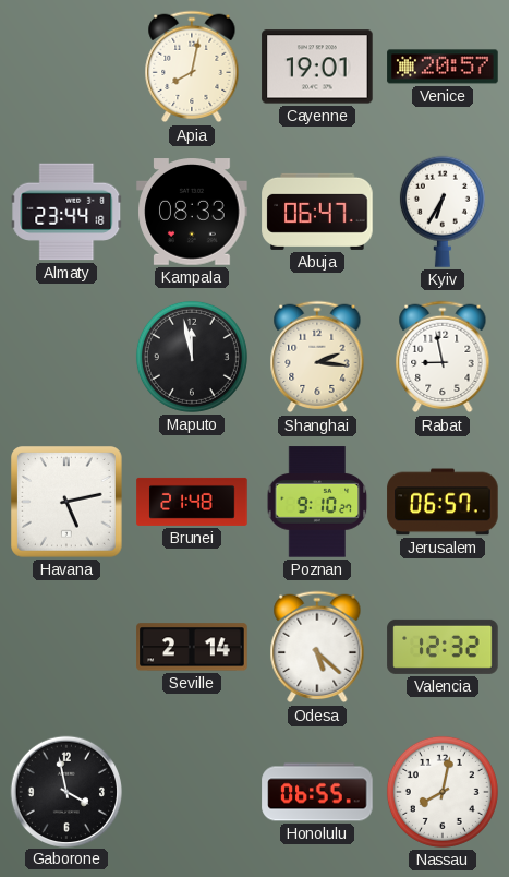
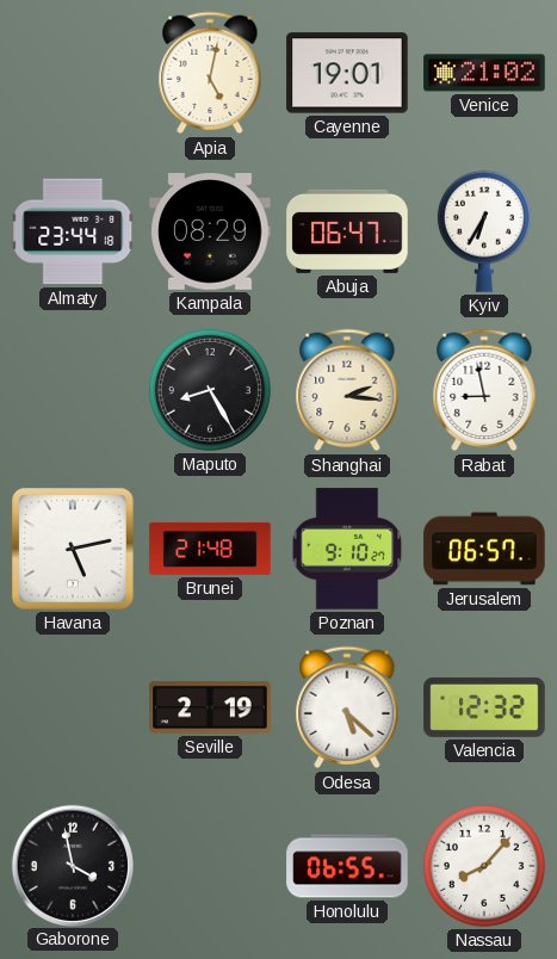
Apia: 8:02 -> 5:02
Venice: 20:57 -> 21:02
Kampala: 08:33 -> 08:29
Maputo: 11:58 -> 8:25
Seville: 2:14 -> 2:19
Nassau: 8:02 -> 8:07
